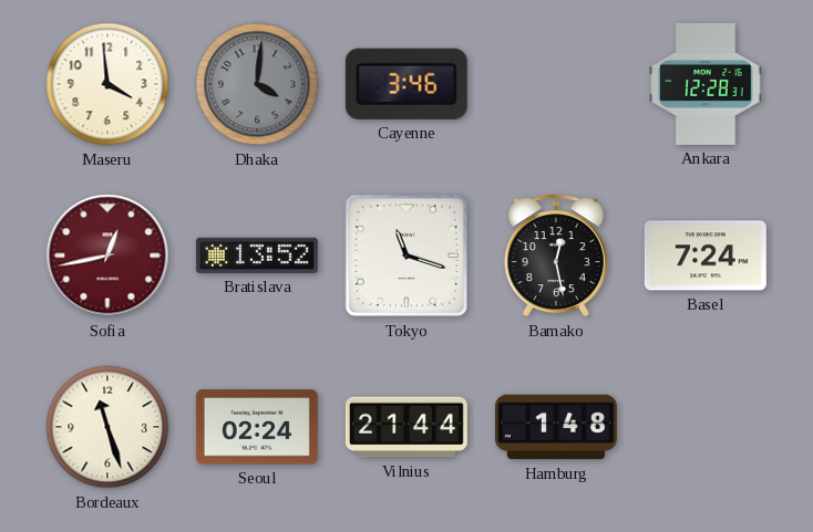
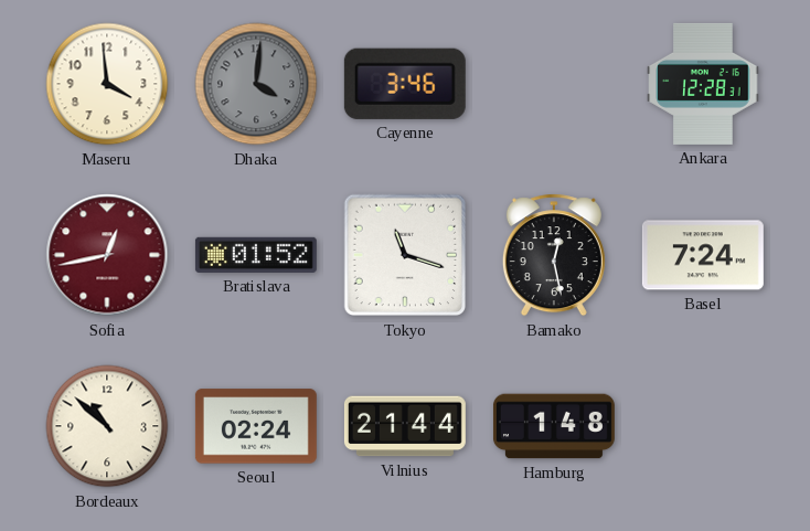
Bratislava: 13:52 -> 01:52
Bordeaux: 11:27 -> 10:52
